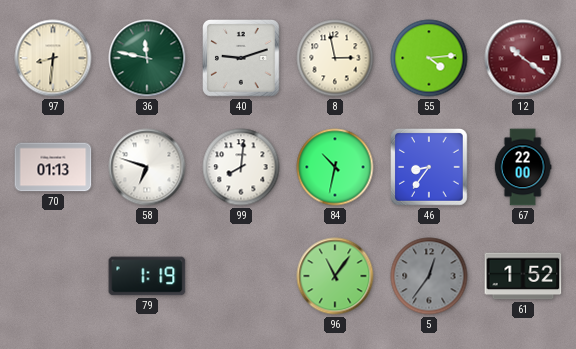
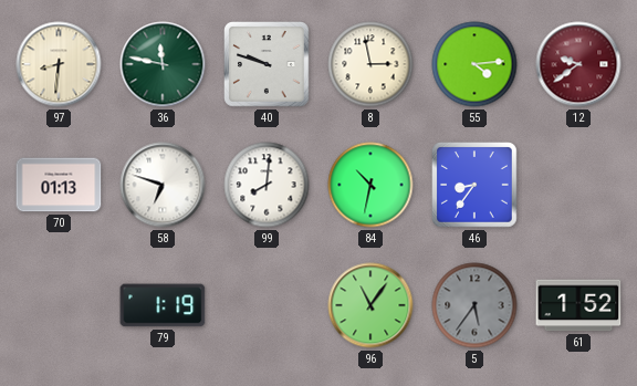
40: 9:12 -> 9:48
12: 10:21 -> 9:39
67: 22:00 -> none
5: 12:36 -> 5:36
